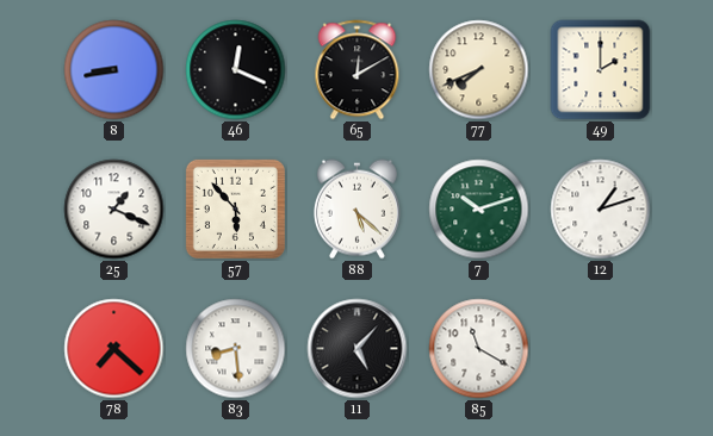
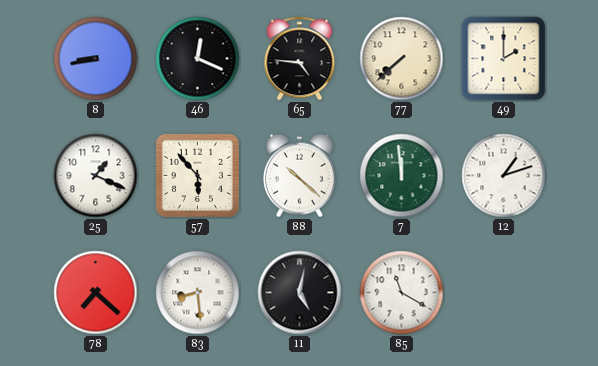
65: 12:10 -> 4:46
77: 7:41 -> 7:38
88: 5:22 -> 10:22
7: 10:12 -> 11:59
11: 5:07 -> 5:02
